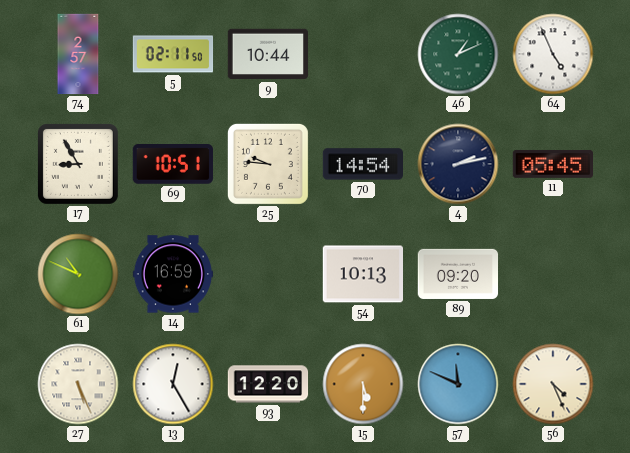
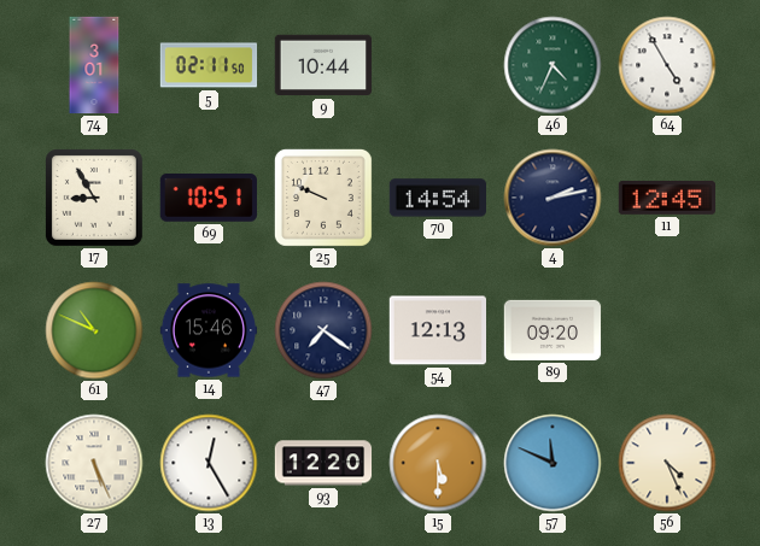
74: 2:57 -> 3:01
46: 1:11 -> 4:34
64: 4:56 -> 4:55
25: 9:46 -> 9:49
11: 05:45 -> 12:45
14: 16:59 -> 15:46
47: none -> 7:21
54: 10:13 -> 12:13
